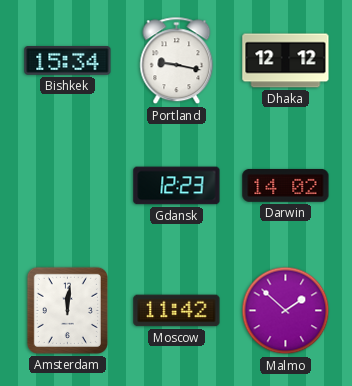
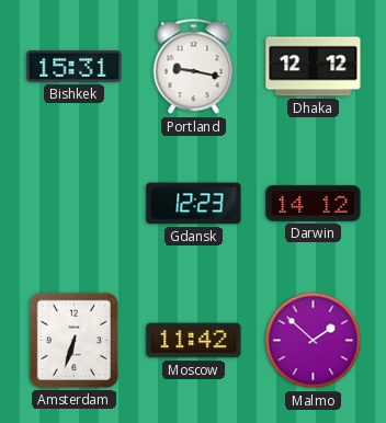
Bishkek: 15:34 -> 15:31
Darwin: 14:02 -> 14:12
Amsterdam: 12:01 -> 6:33
